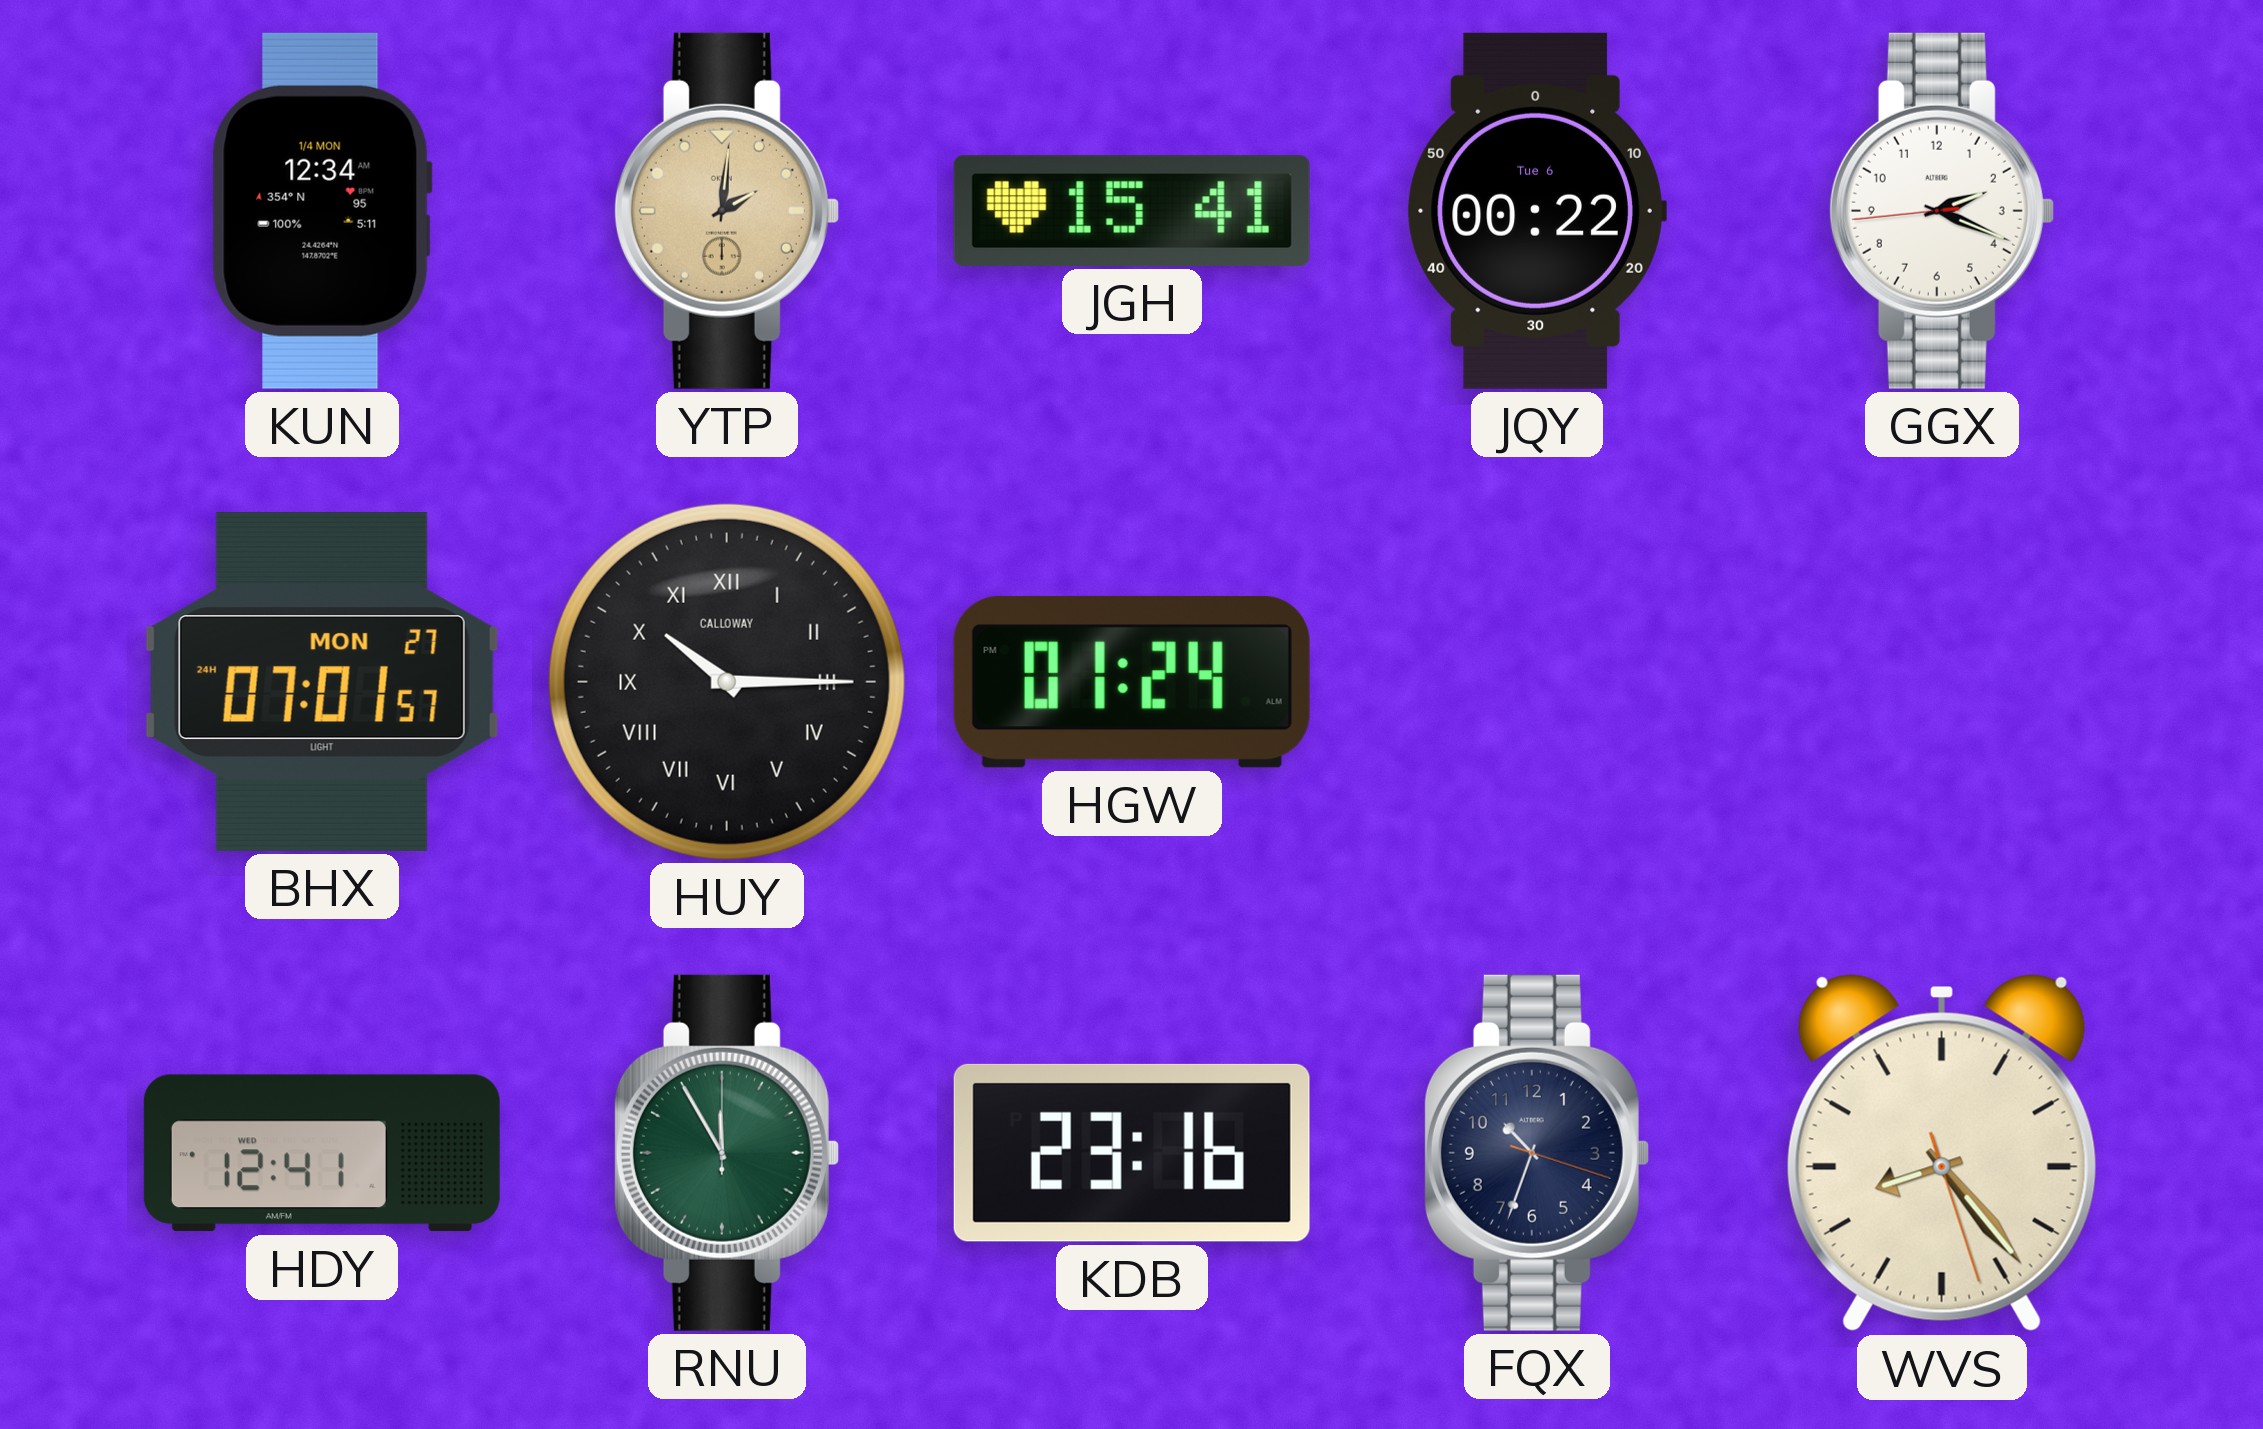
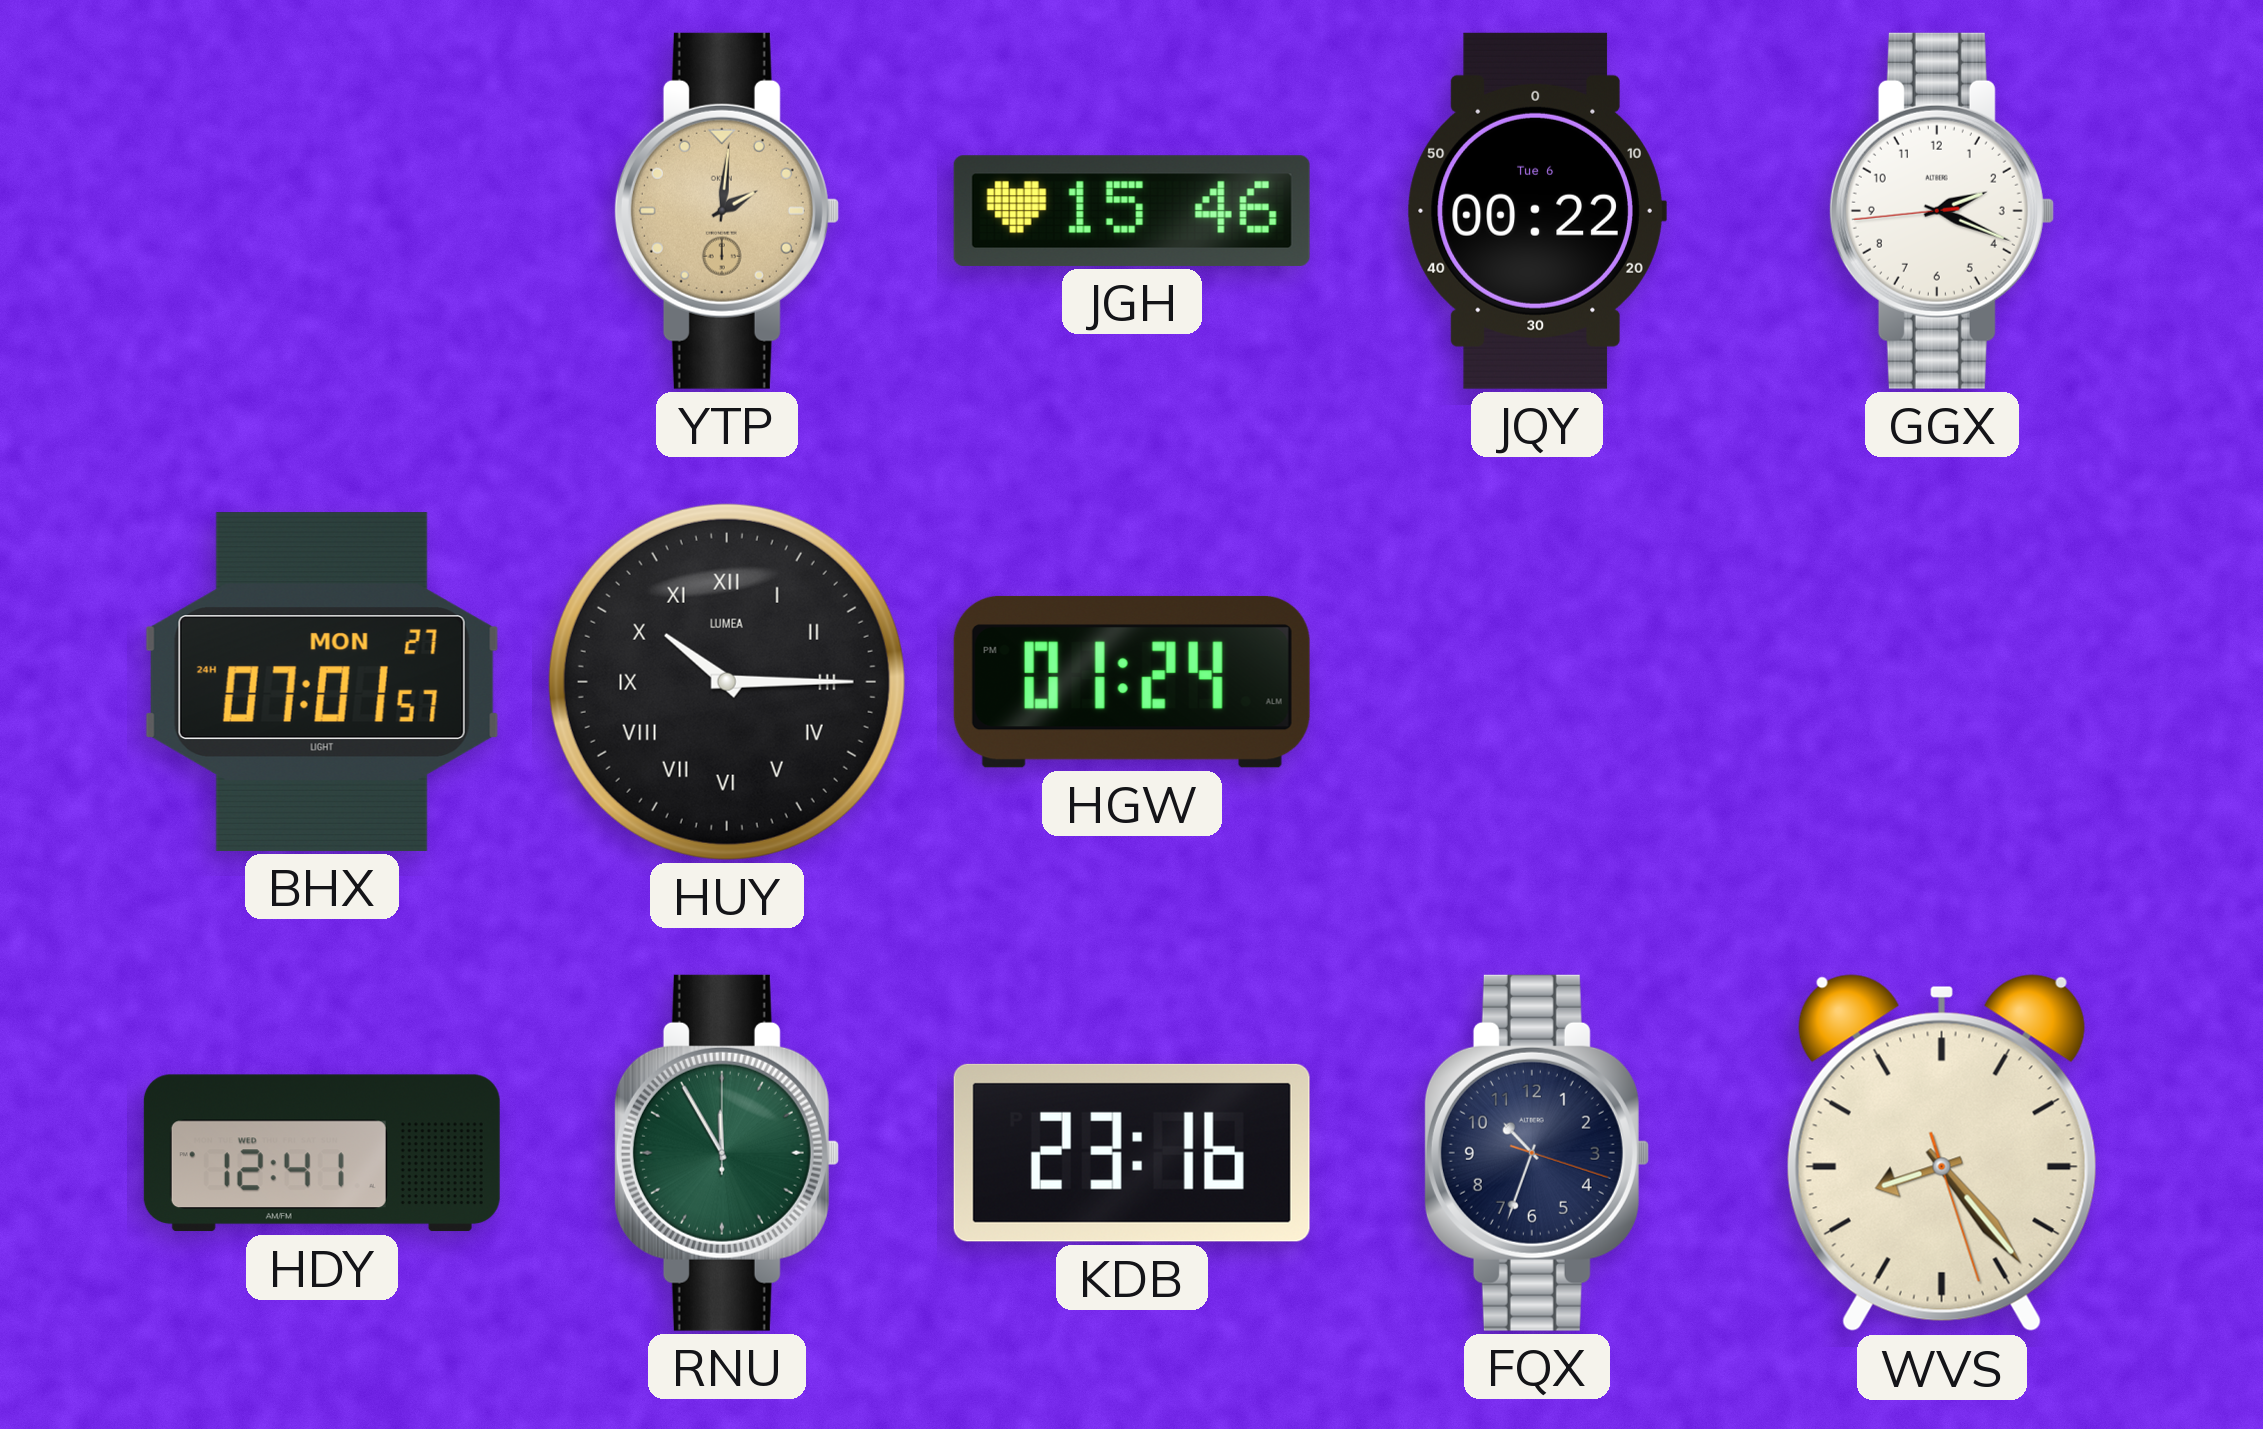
KUN: 12:34 -> none
JGH: 15:41 -> 15:46
HUY brand: CALLOWAY -> LUMEA
